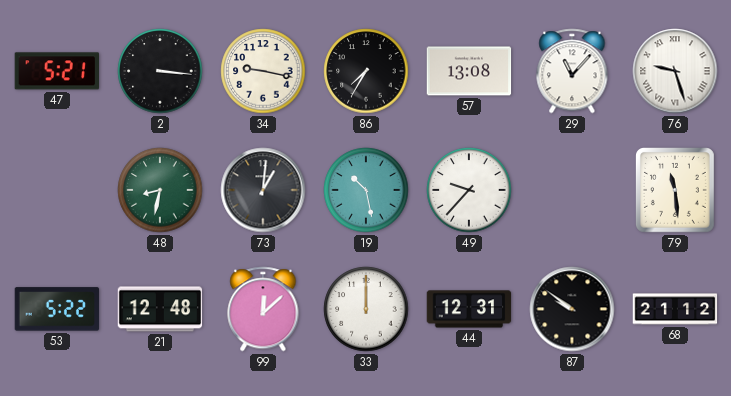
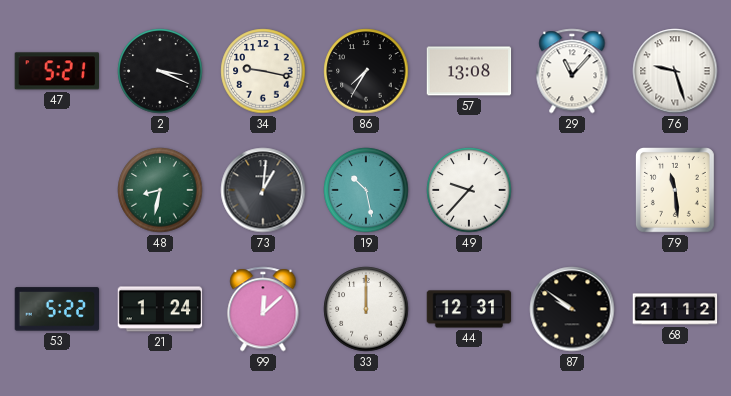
2: 3:16 -> 3:19
21: 12:48 -> 1:24
